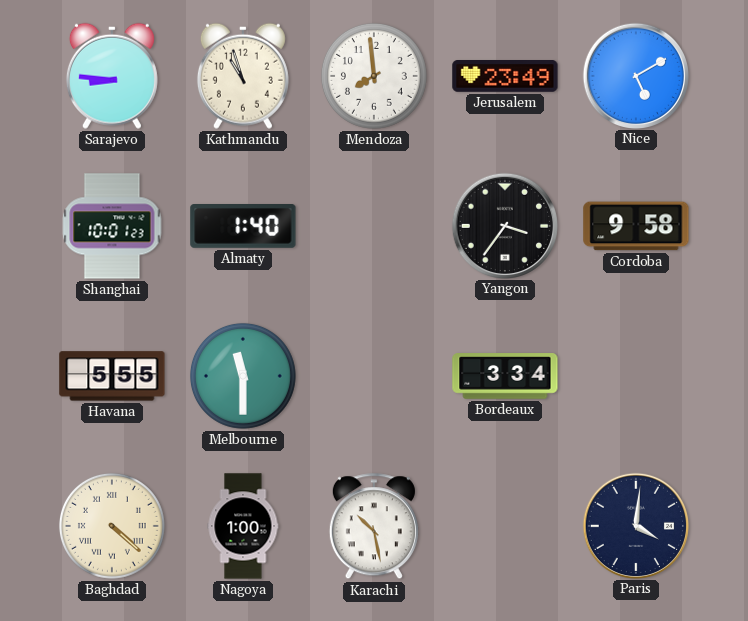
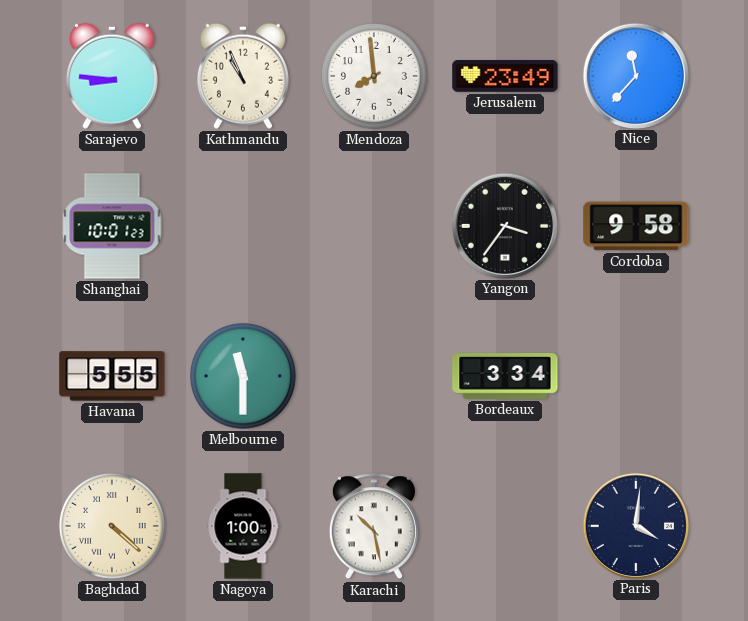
Kathmandu: 10:57 -> 10:56
Nice: 5:10 -> 11:37
Almaty: 1:40 -> none
